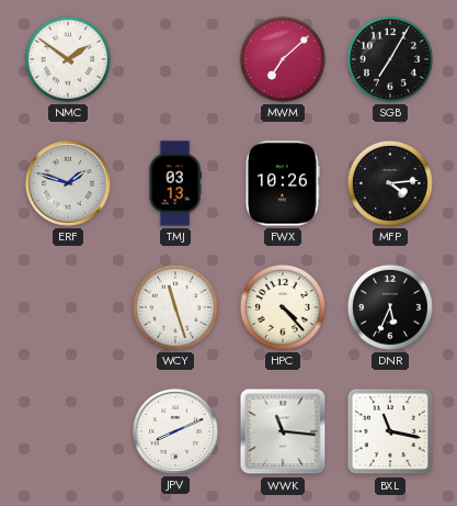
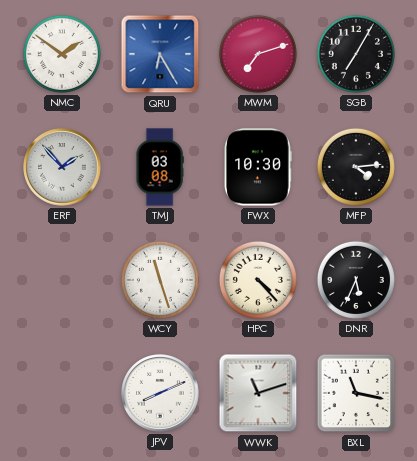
QRU: none -> 6:25
MWM: 7:08 -> 7:12
ERF: 1:48 -> 1:53
TMJ: 03:13 -> 03:08
FWX: 10:26 -> 10:30
WWK: 11:16 -> 11:12
